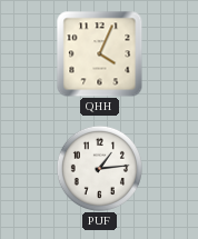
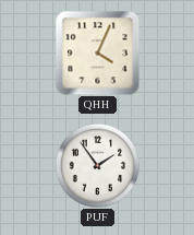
PUF: 1:14 -> 1:54
